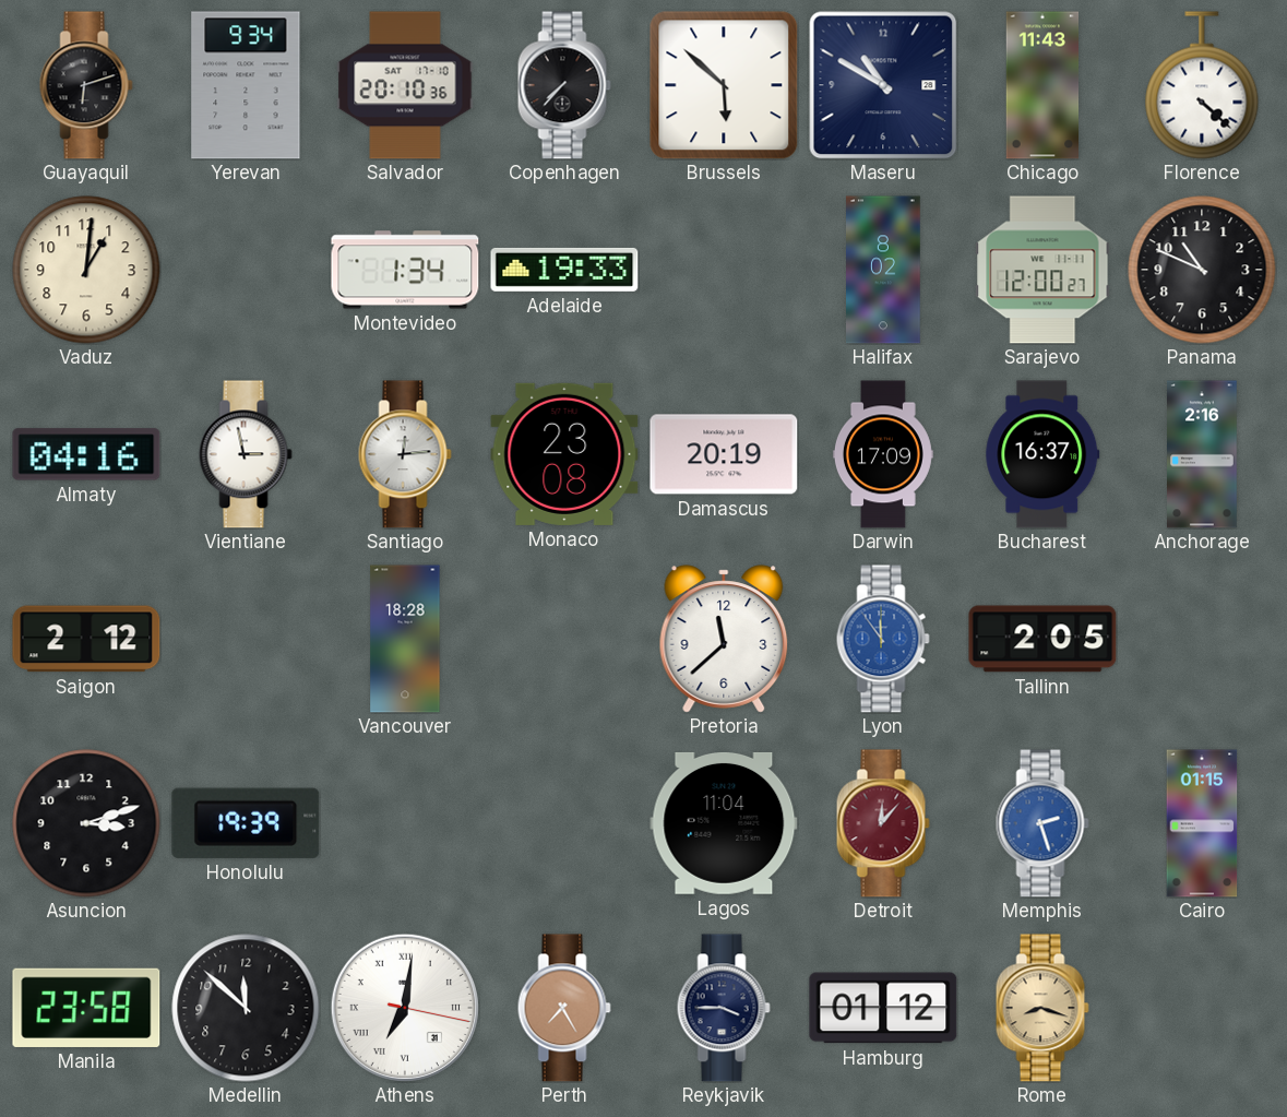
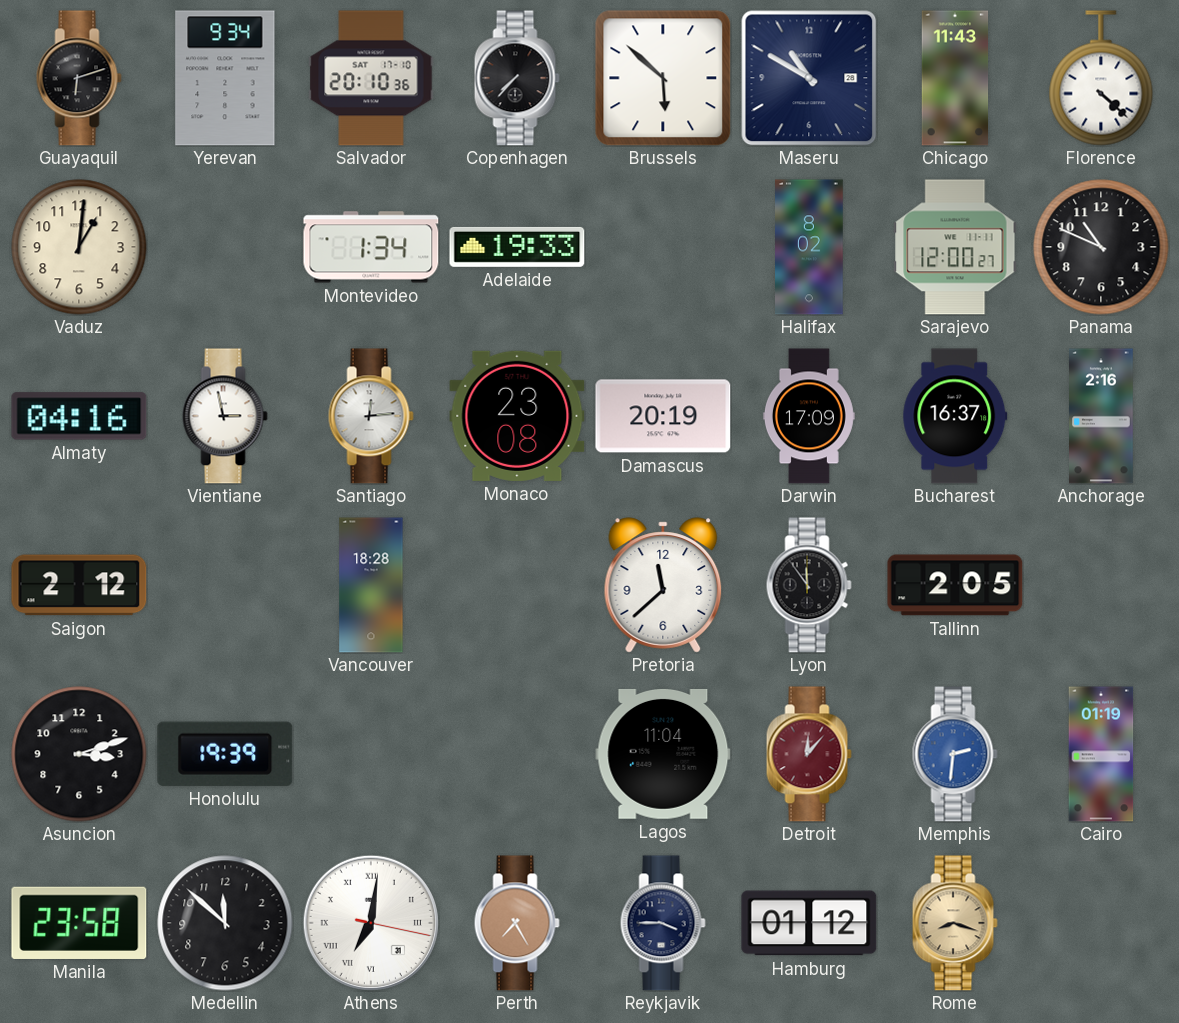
Lyon dial: blue -> black
Memphis: 2:27 -> 2:31
Cairo: 01:15 -> 01:19
